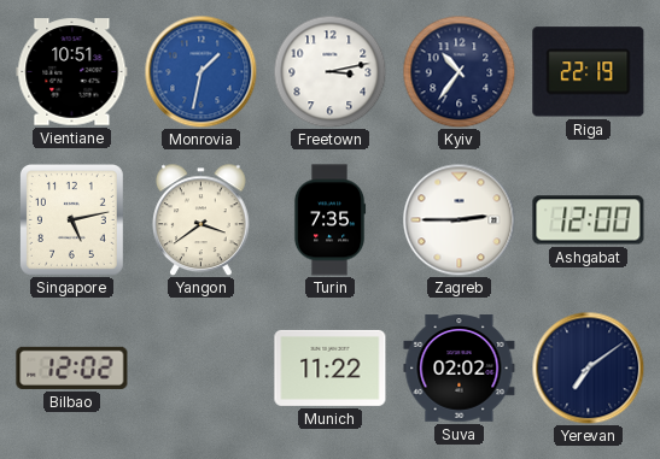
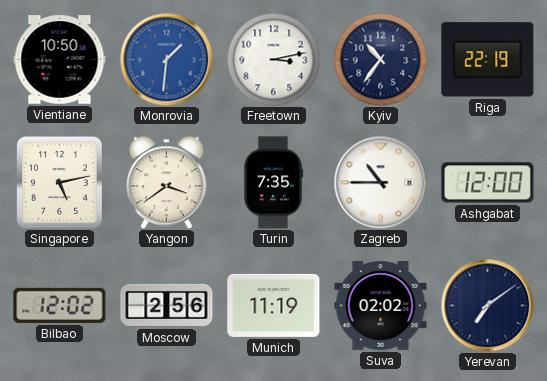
Vientiane: 10:51 -> 10:50
Monrovia: 1:32 -> 1:31
Zagreb: 2:45 -> 10:45
Moscow: none -> 2:56
Munich: 11:22 -> 11:19
